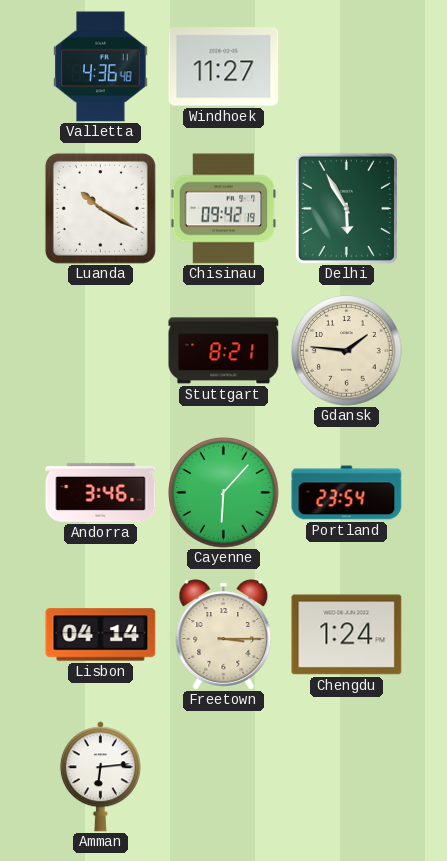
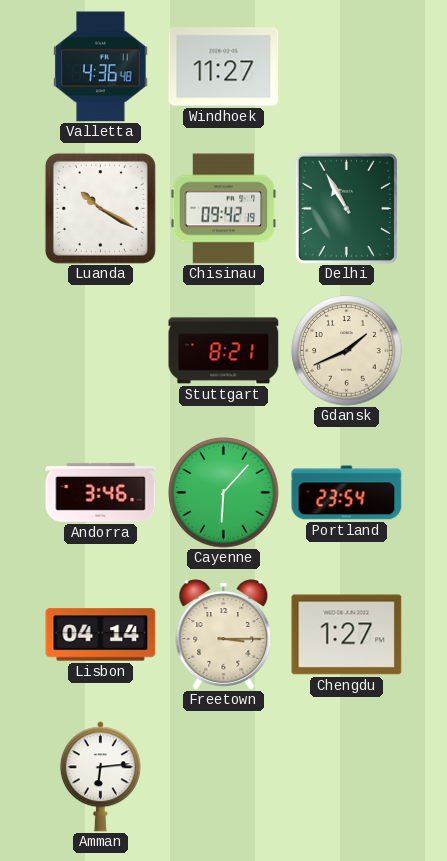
Delhi: 5:55 -> 10:55
Gdansk: 1:46 -> 1:41
Chengdu: 1:24 -> 1:27
